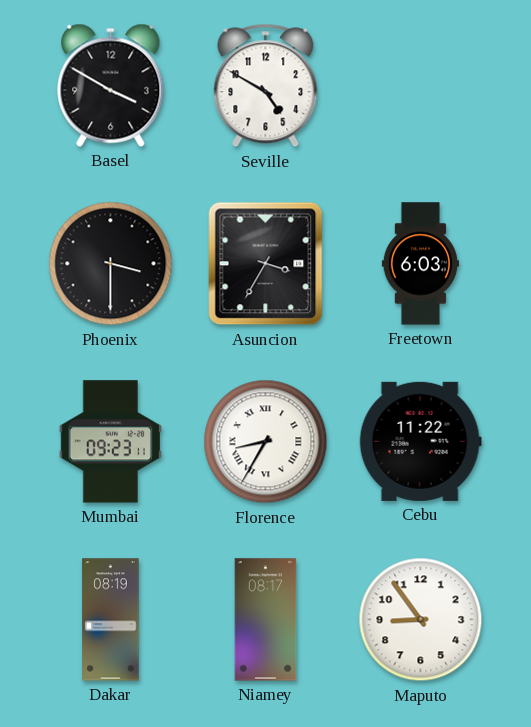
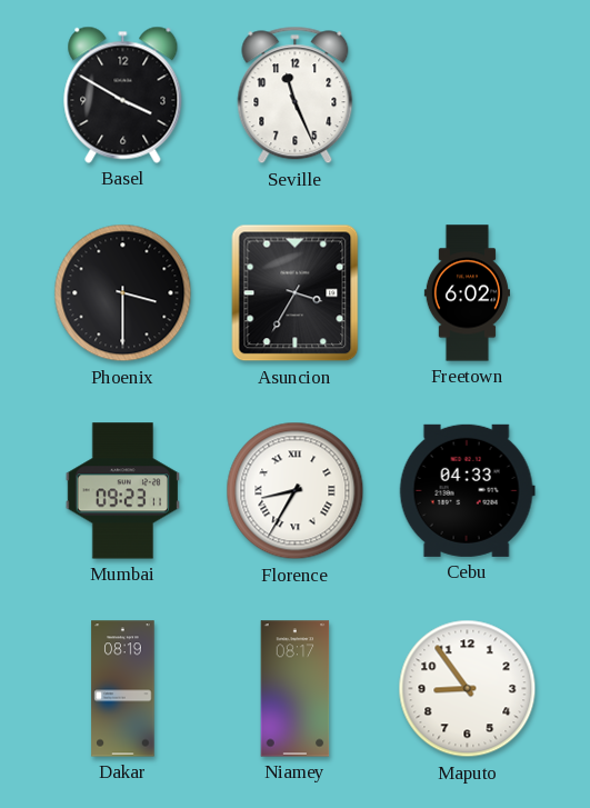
Seville: 4:50 -> 11:26
Freetown: 6:03 -> 6:02
Cebu: 11:22 -> 04:33
